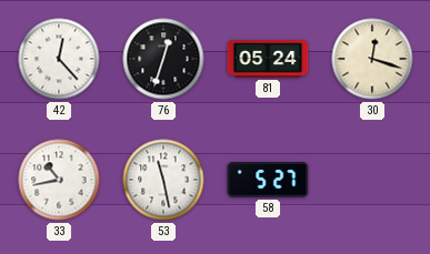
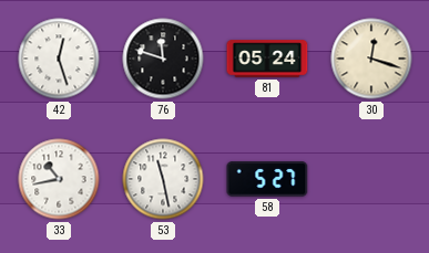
42: 12:23 -> 12:27
76: 12:33 -> 11:48
